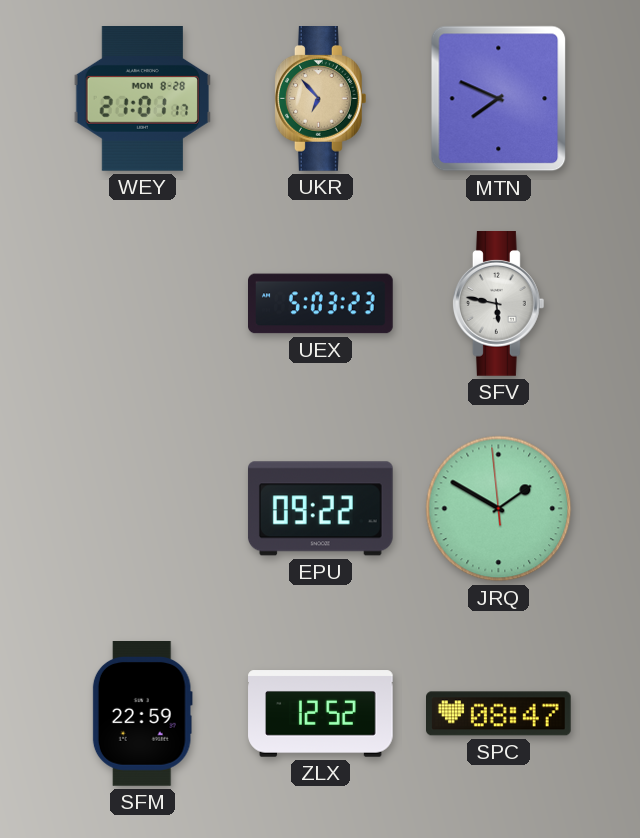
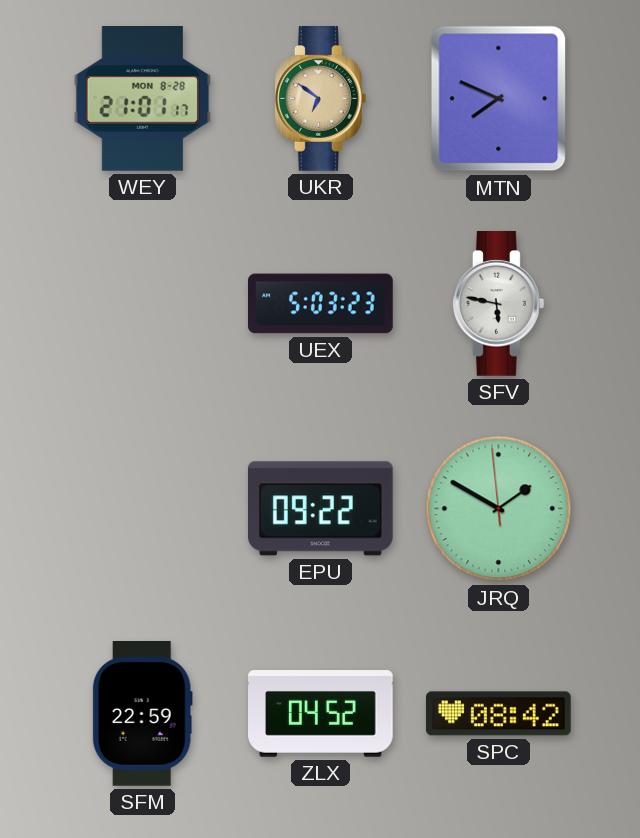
UKR: 6:53 -> 6:51
ZLX: 12:52 -> 04:52
SPC: 08:47 -> 08:42
